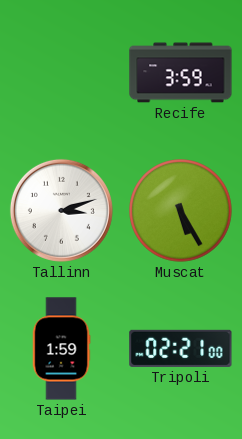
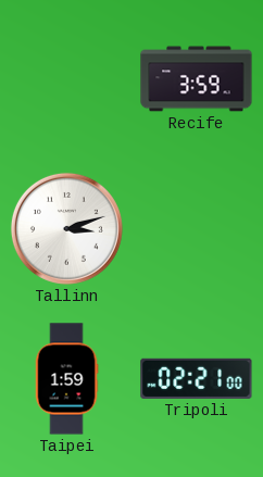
Muscat: 5:25 -> none
